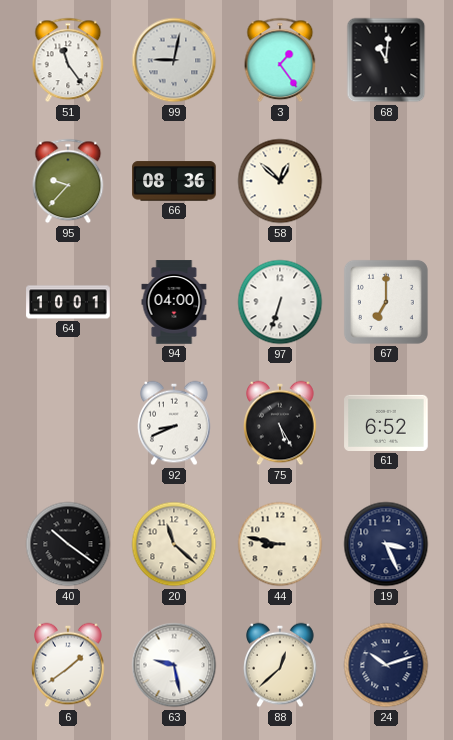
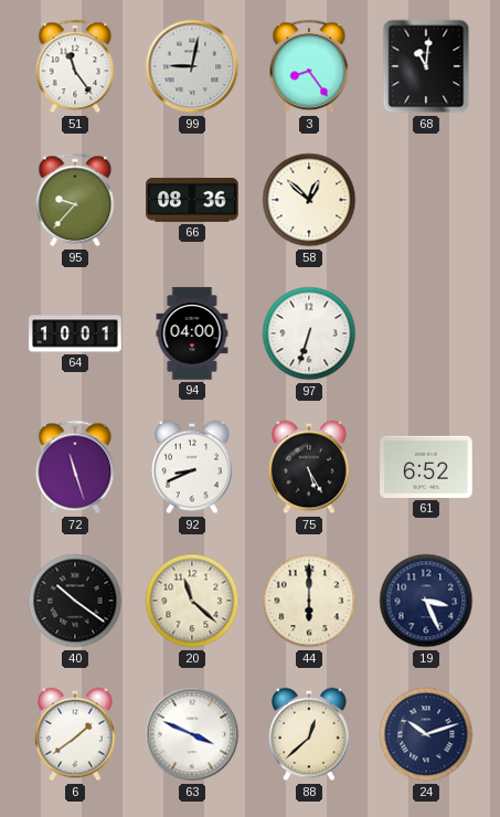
3: 1:24 -> 8:24
67: 7:00 -> none
72: none -> 11:27
44: 8:47 -> 6:00
63: 9:28 -> 3:49
